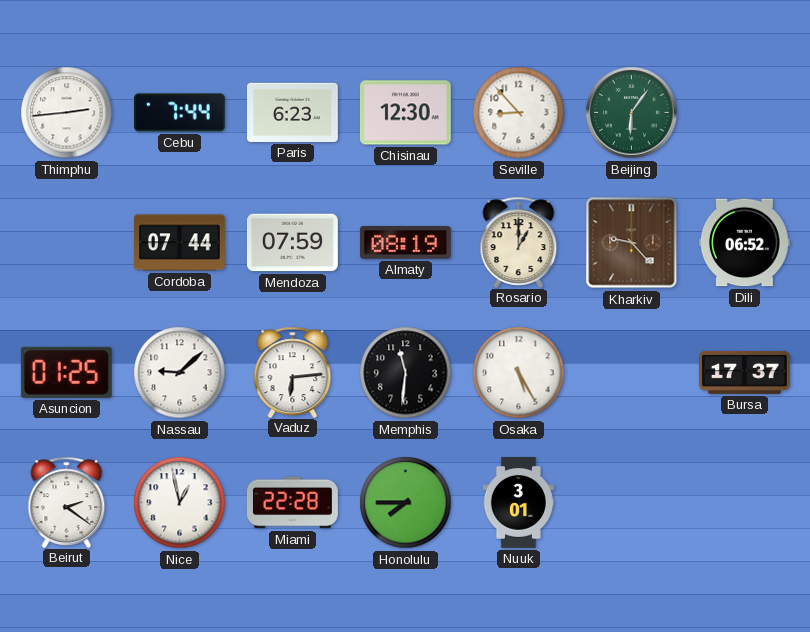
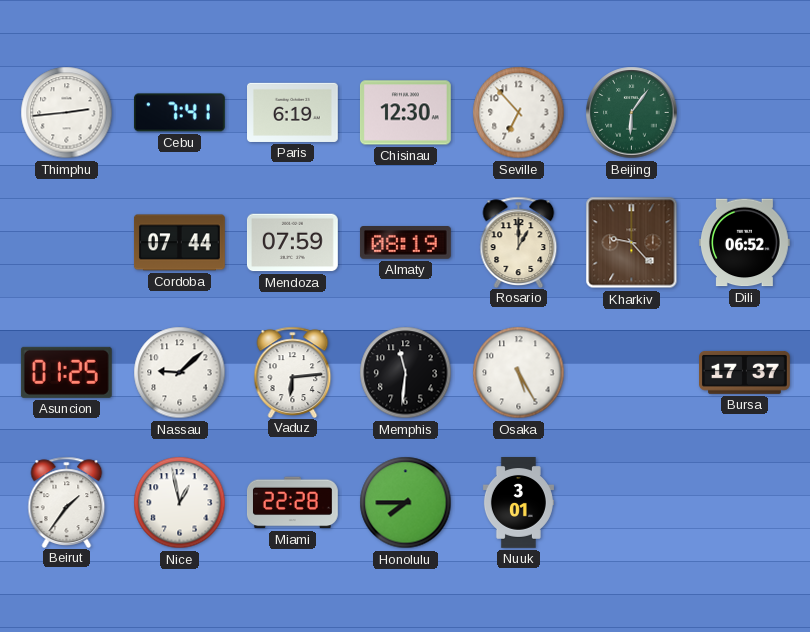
Cebu: 7:44 -> 7:41
Paris: 6:23 -> 6:19
Seville: 8:53 -> 6:53
Beirut: 2:21 -> 1:36
